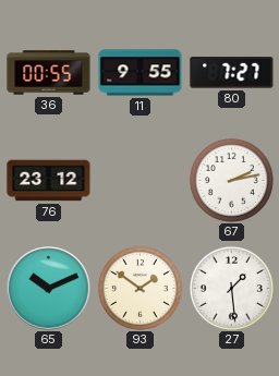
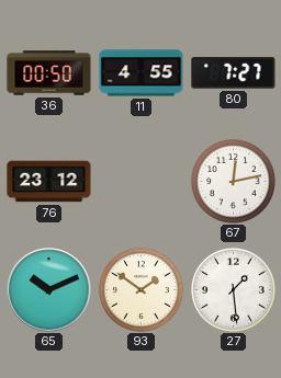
36: 00:55 -> 00:50
11: 9:55 -> 4:55
67: 2:13 -> 12:13
